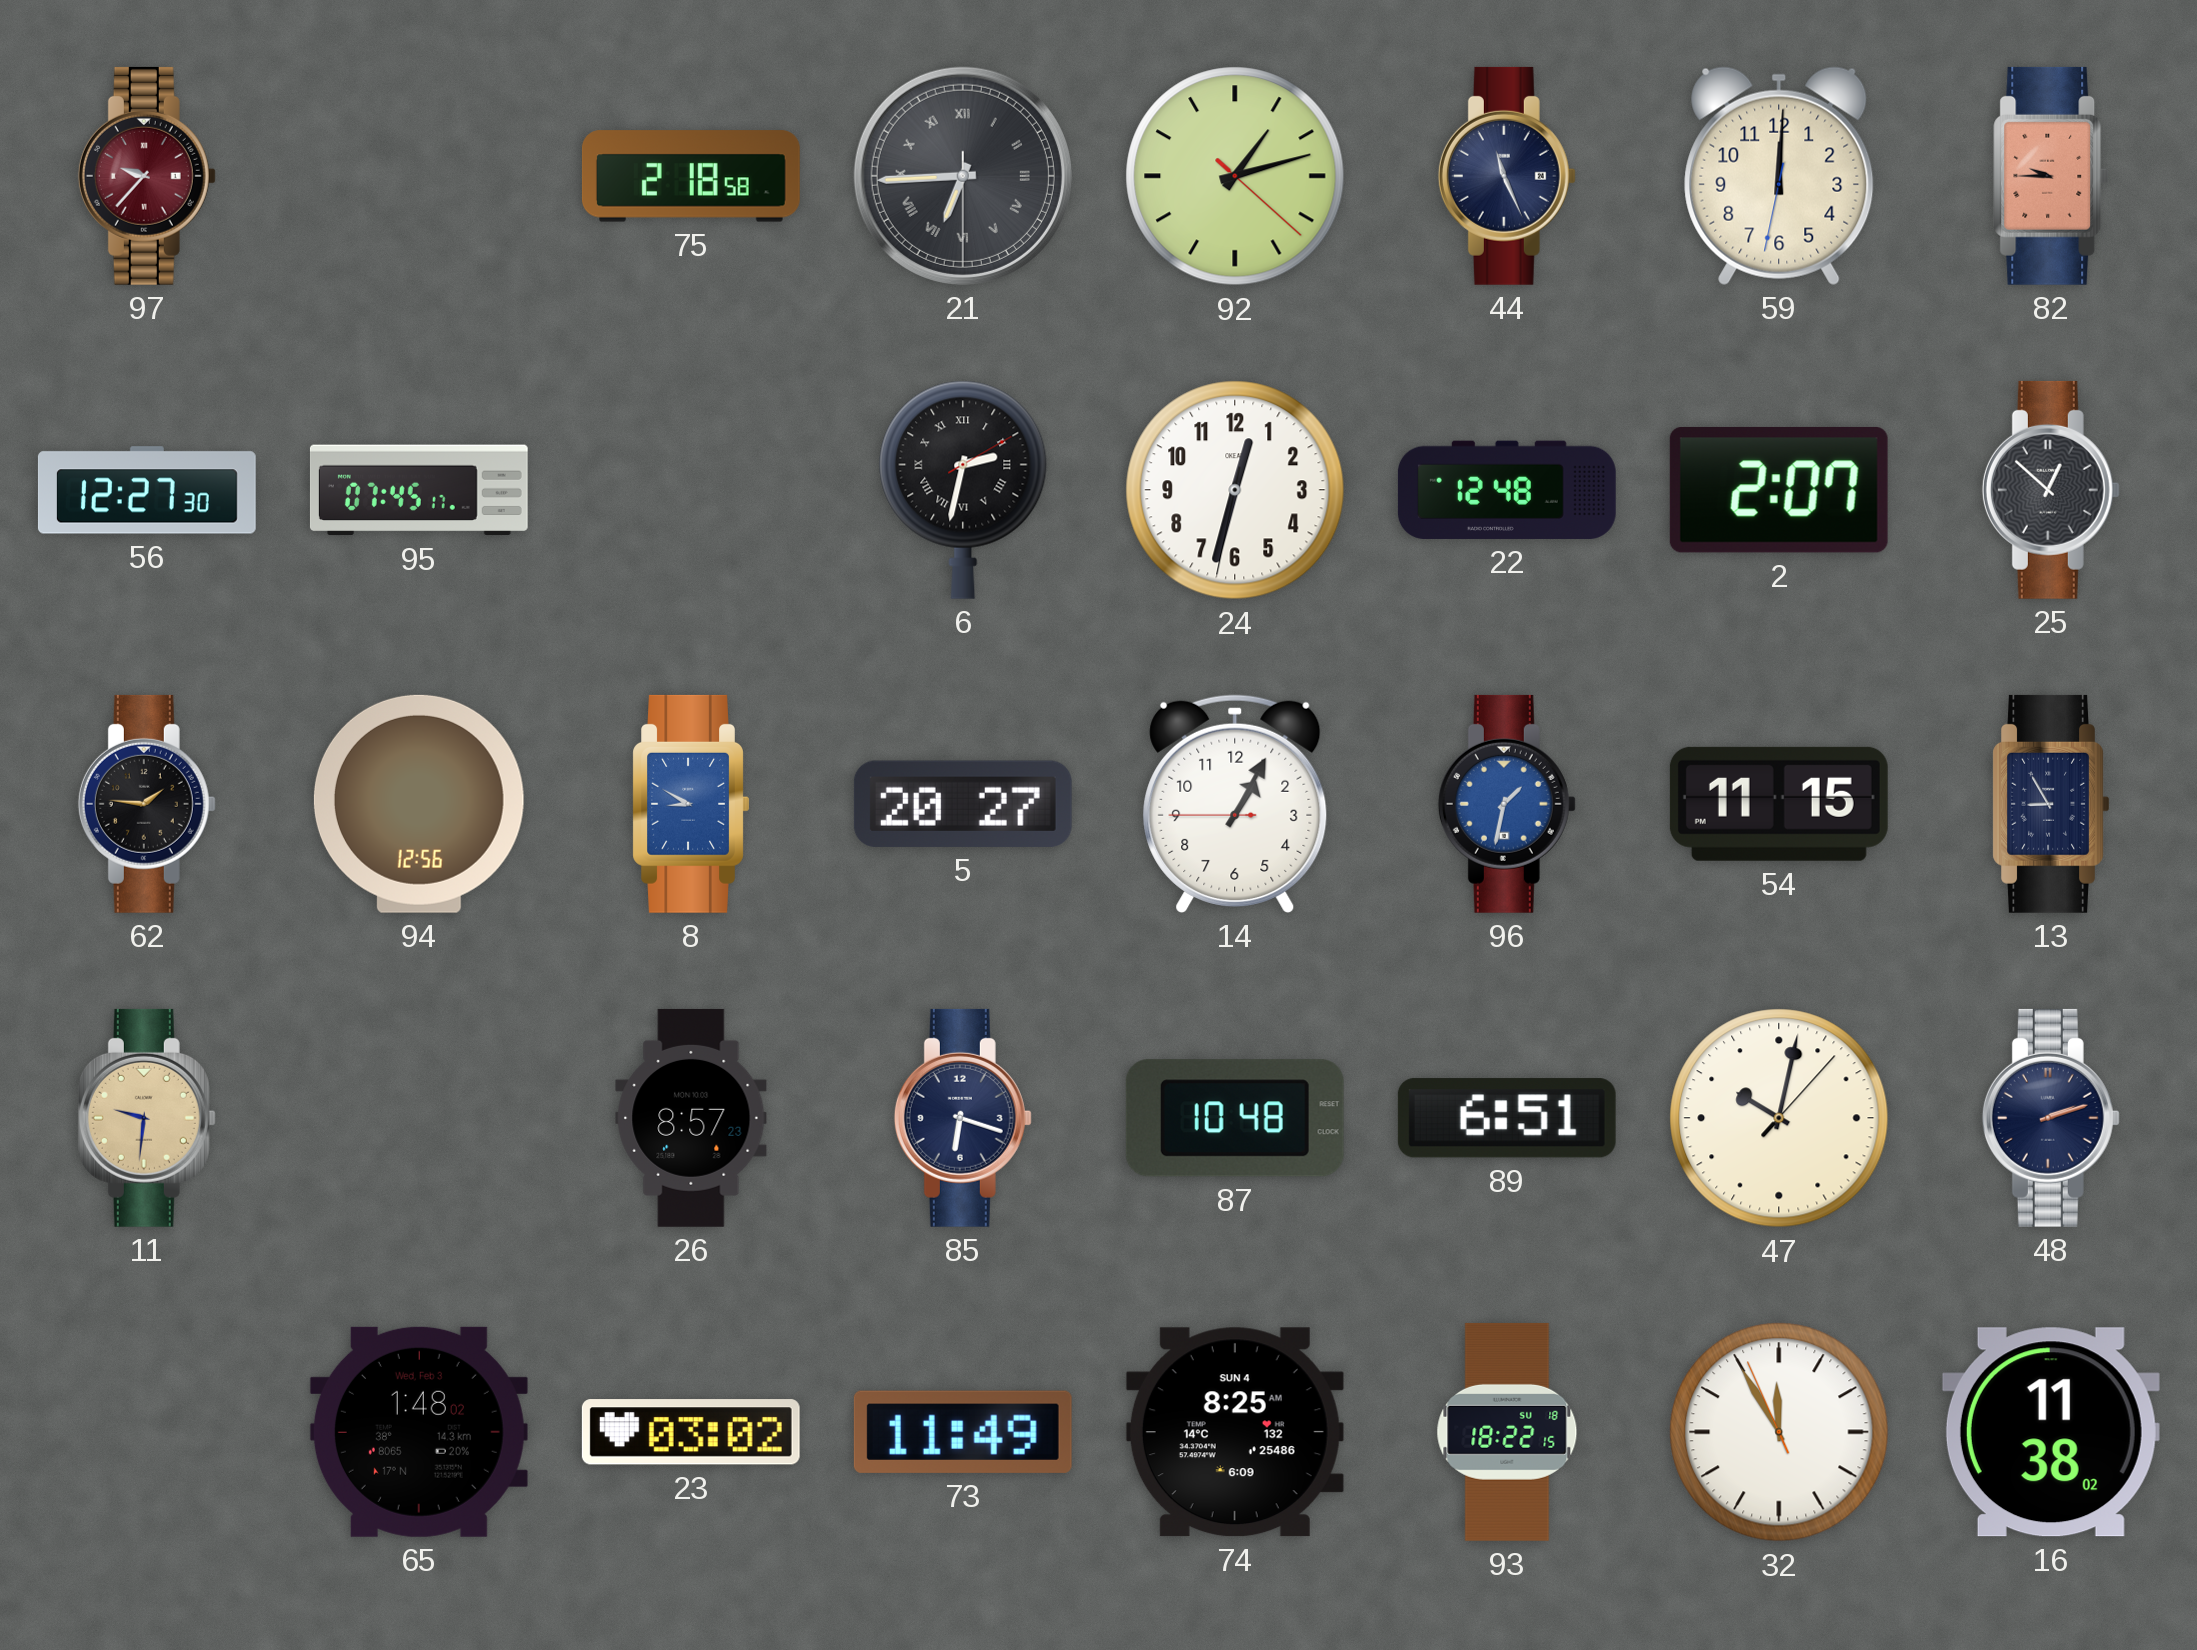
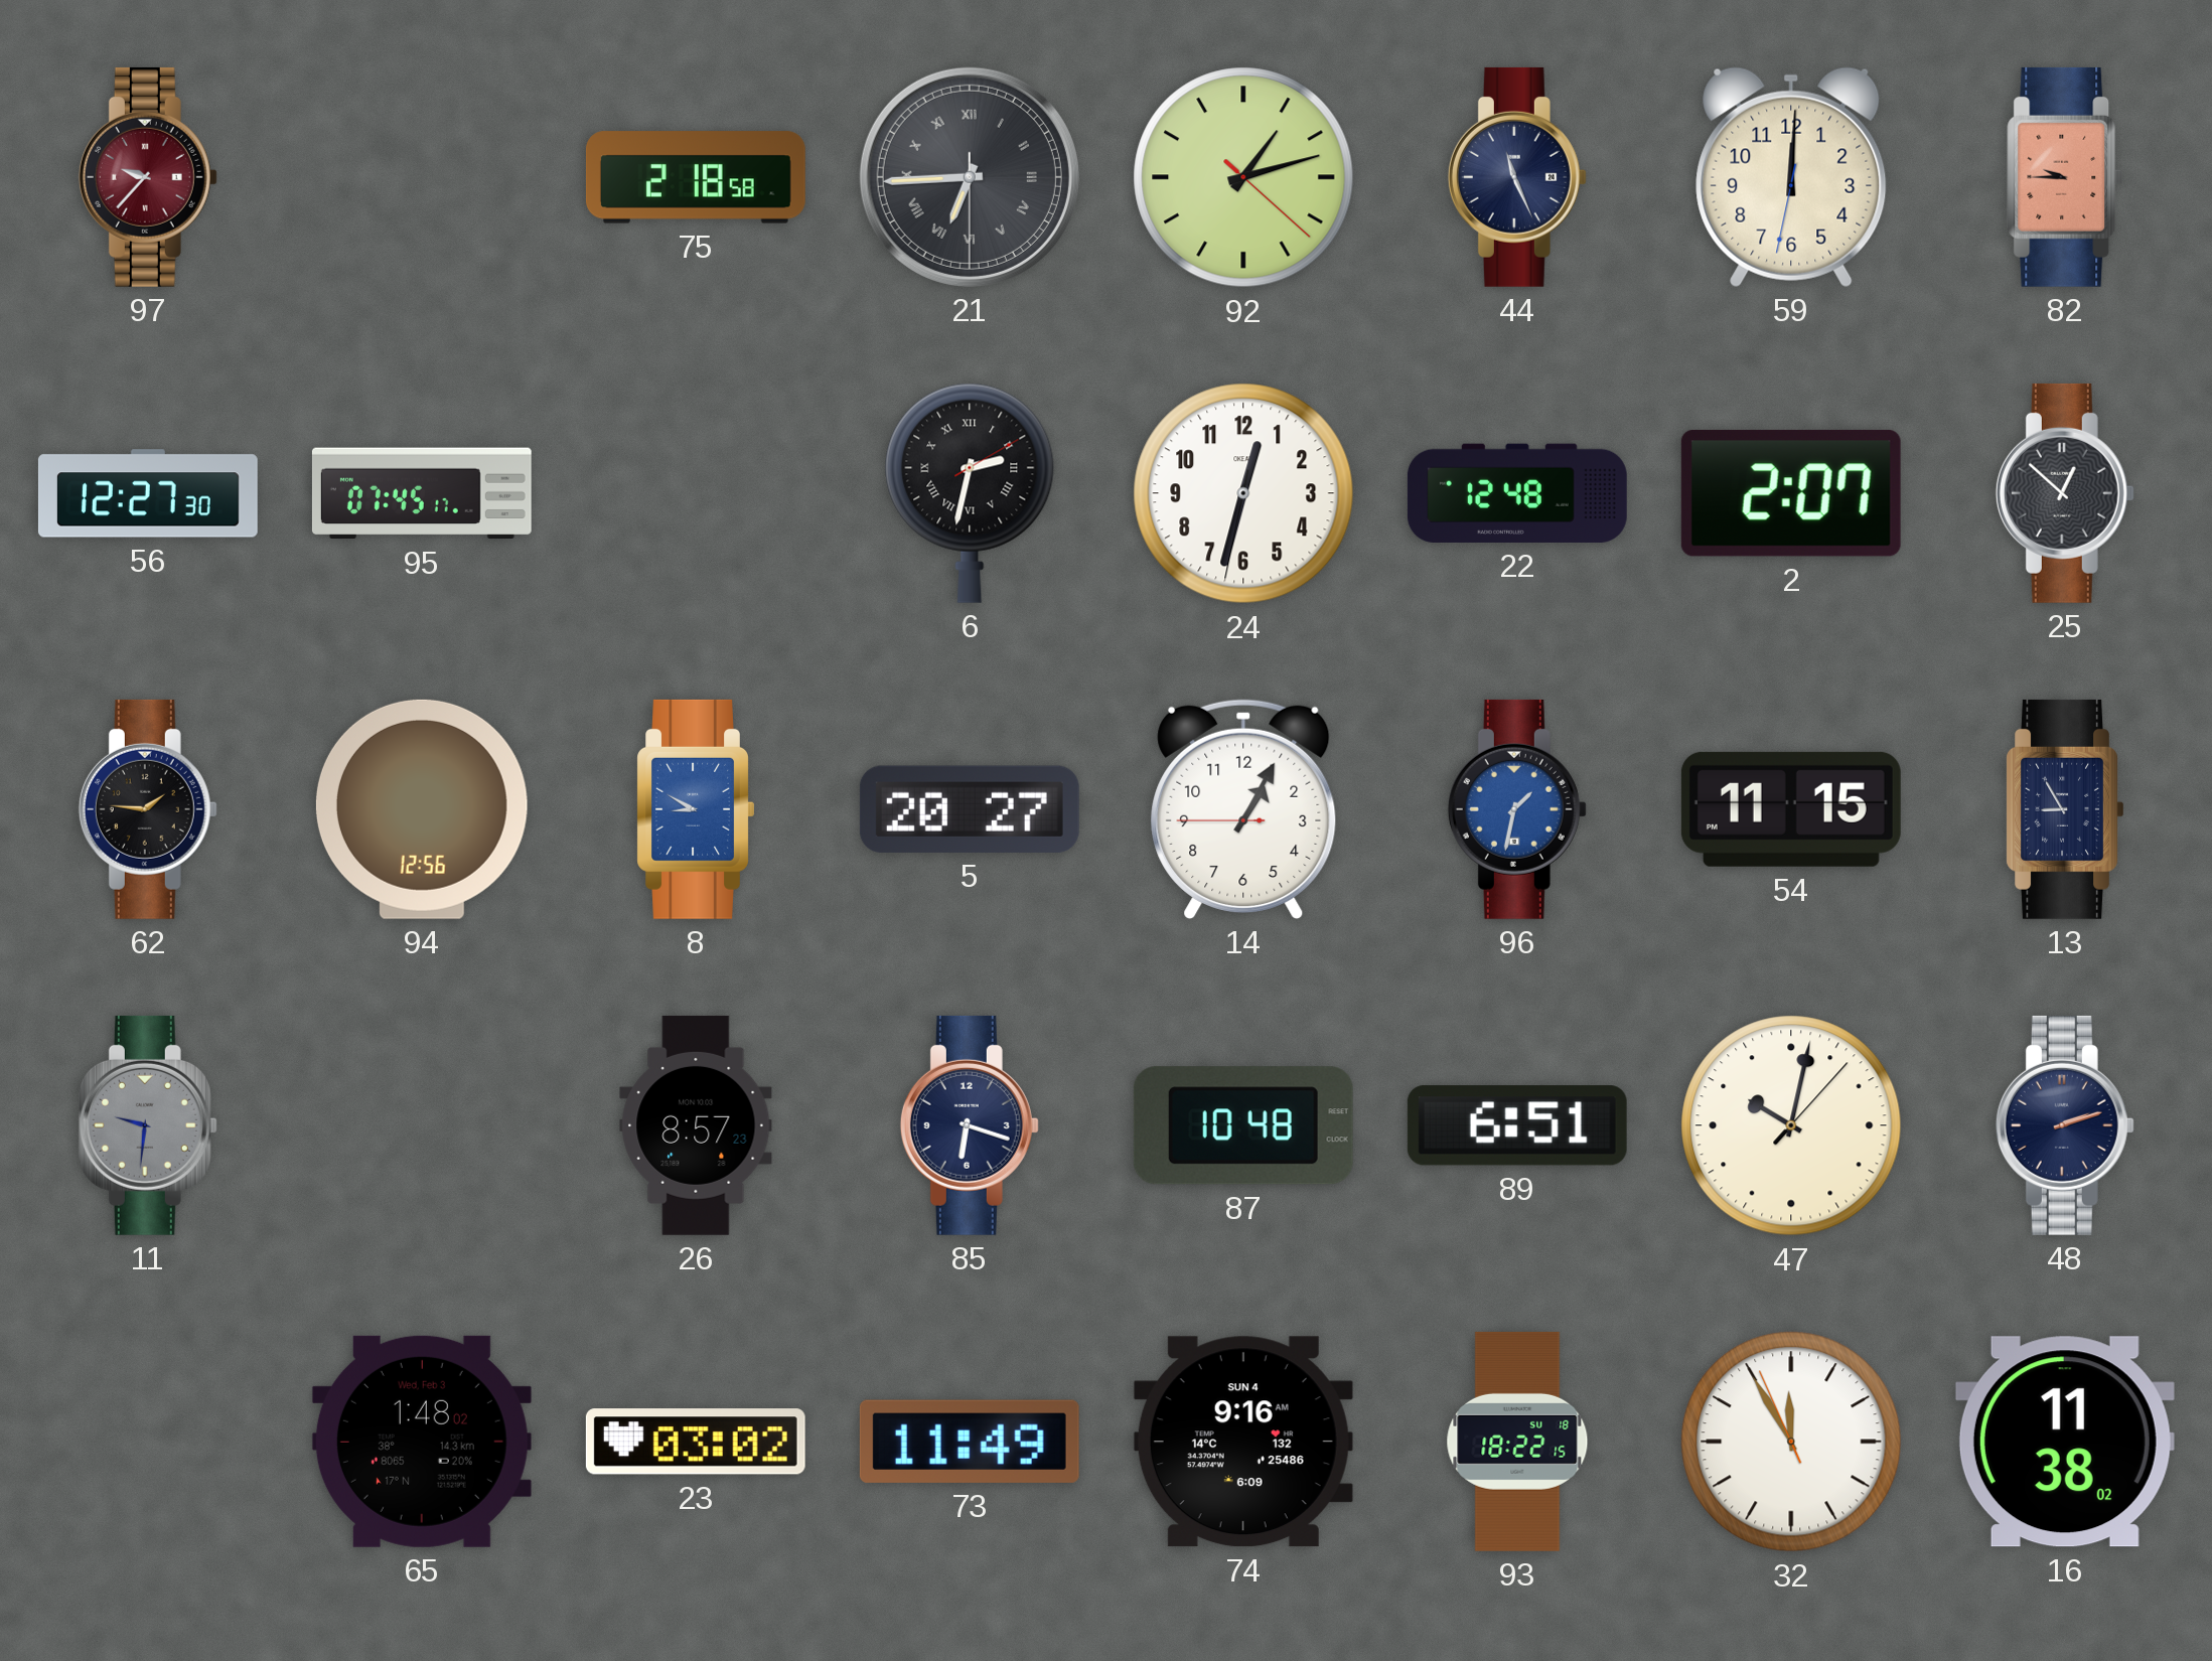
11 dial: champagne -> grey
74: 8:25 -> 9:16
